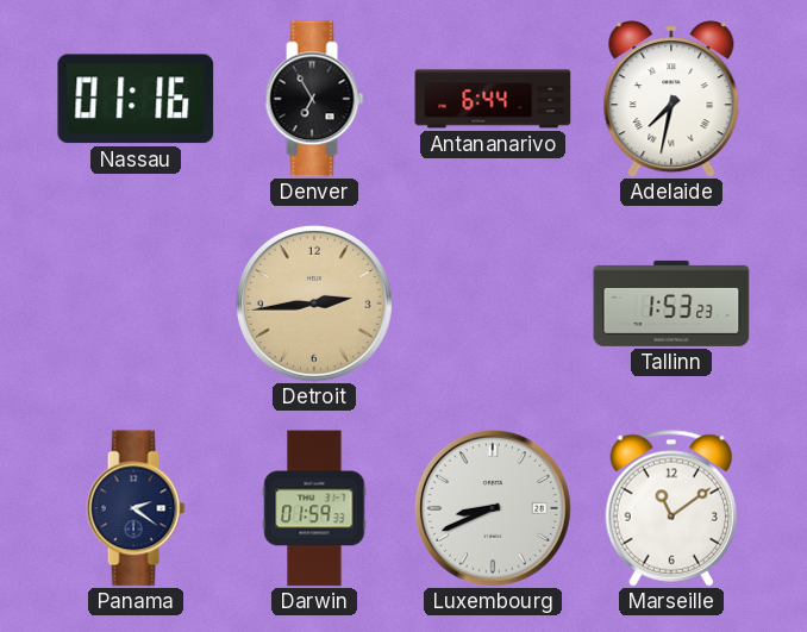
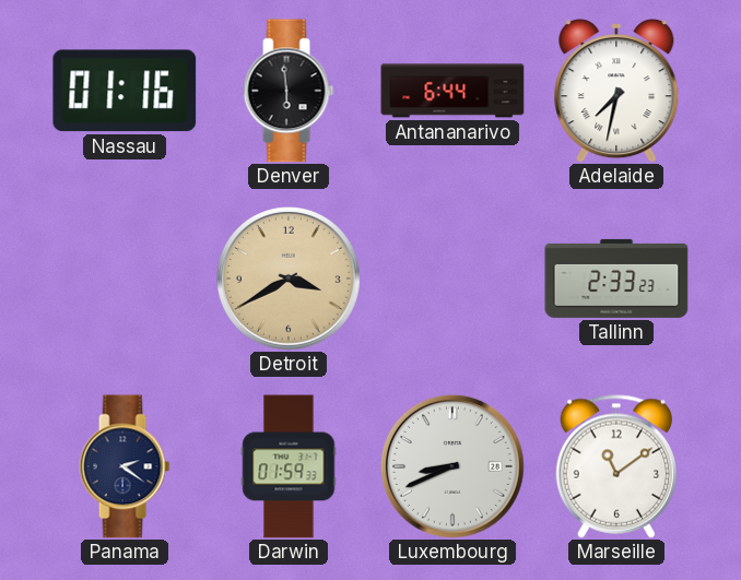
Denver: 6:55 -> 5:59
Detroit: 2:44 -> 3:40
Tallinn: 1:53 -> 2:33
